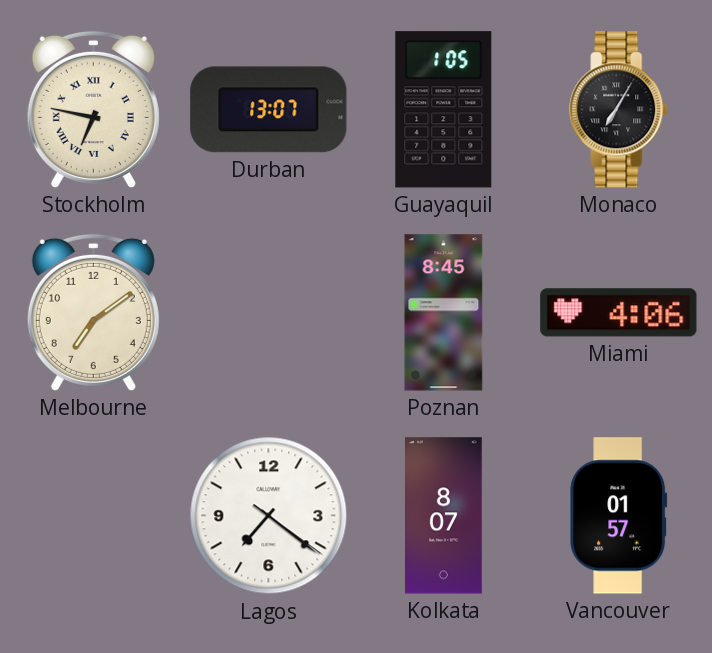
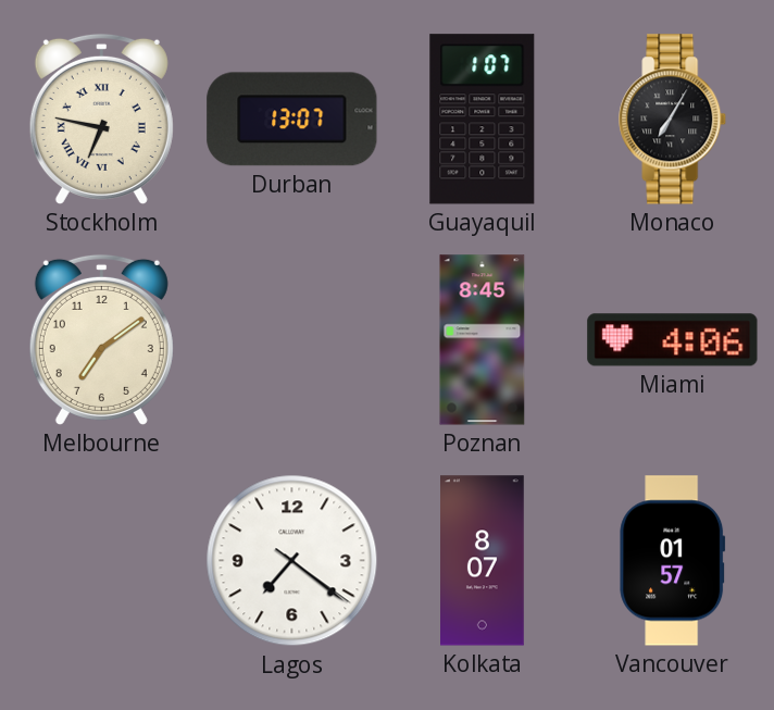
Guayaquil: 1:05 -> 1:07
